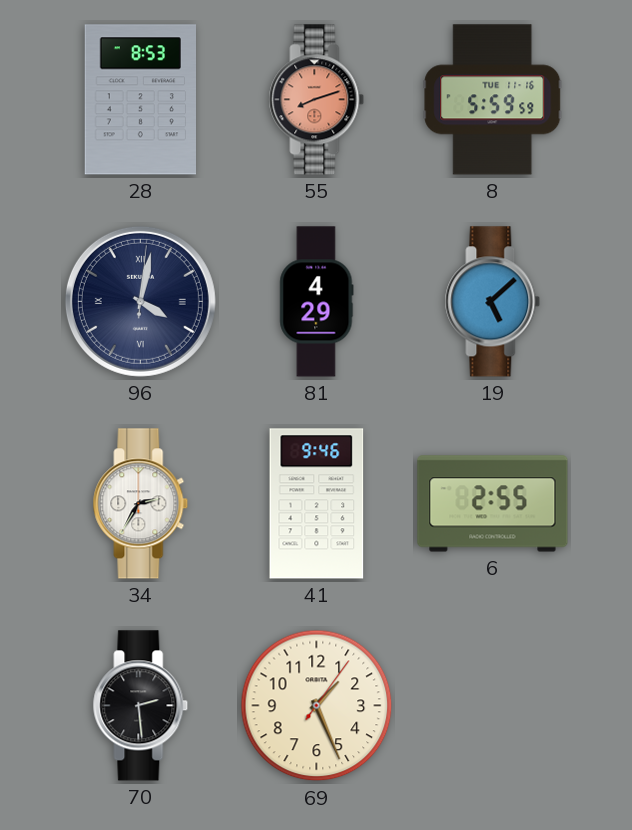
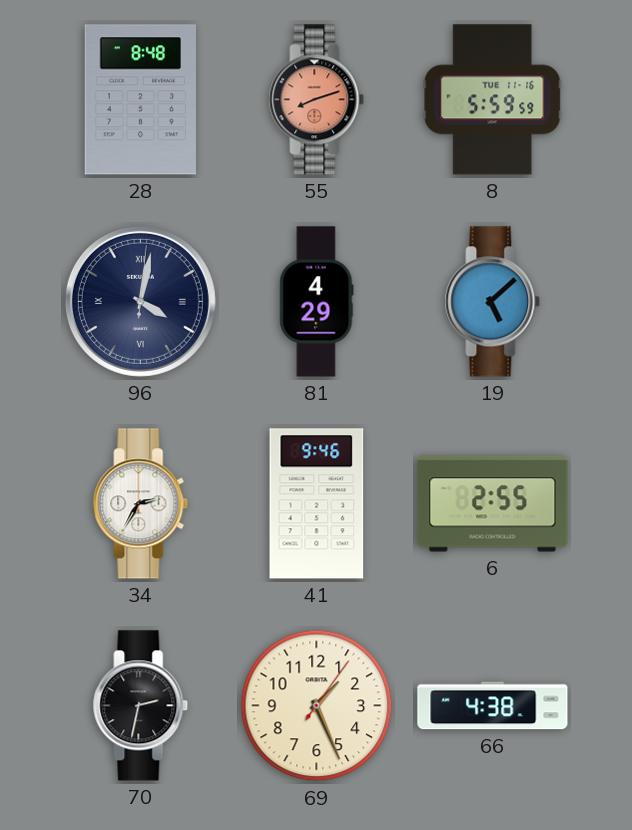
28: 8:53 -> 8:48
70: 2:29 -> 2:32
66: none -> 4:38
